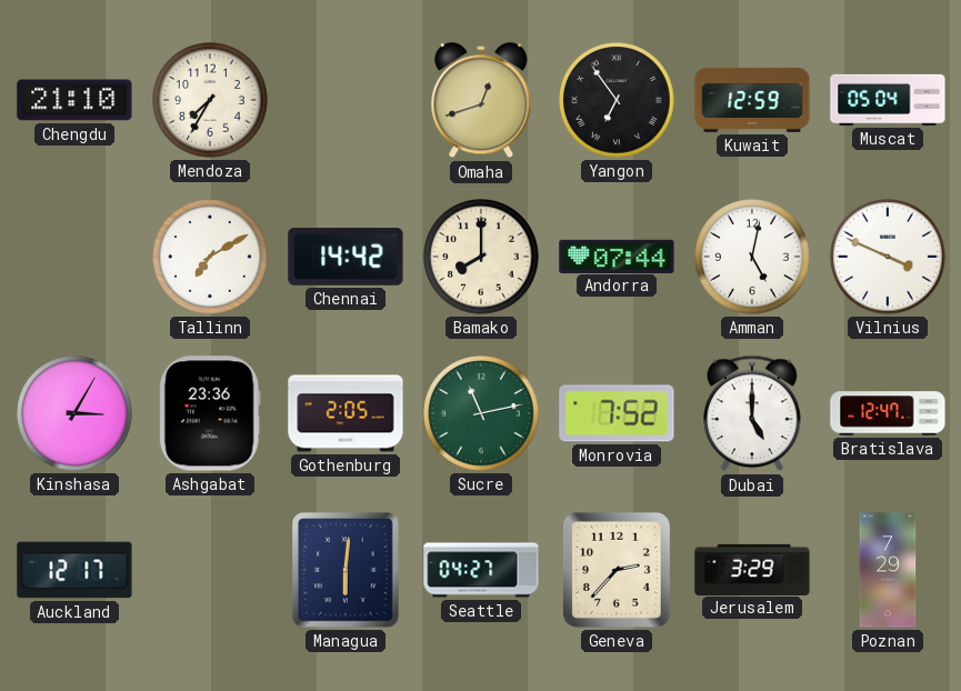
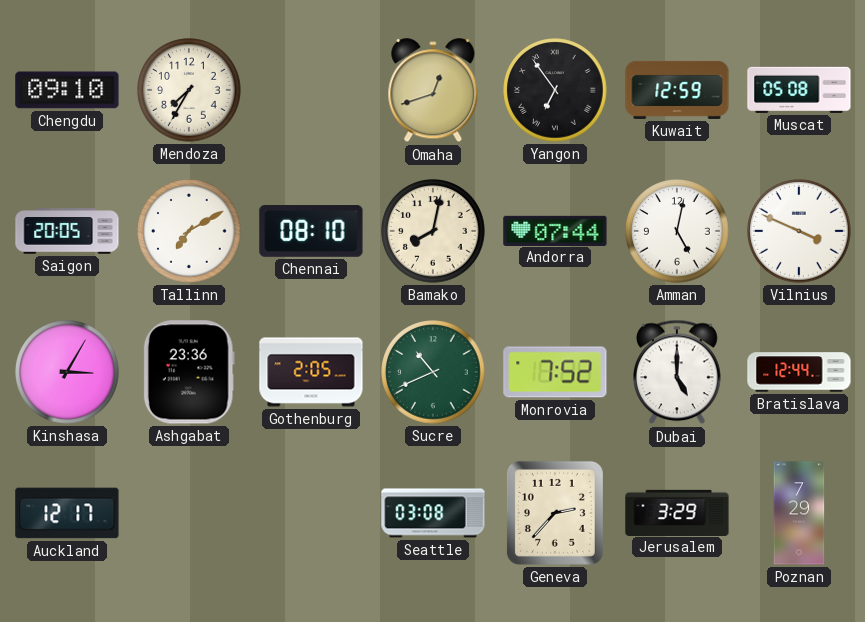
Chengdu: 21:10 -> 09:10
Muscat: 05:04 -> 05:08
Saigon: none -> 20:05
Chennai: 14:42 -> 08:10
Bamako: 8:00 -> 8:02
Sucre: 11:13 -> 10:41
Bratislava: 12:47 -> 12:44
Managua: 6:01 -> none
Seattle: 04:27 -> 03:08
